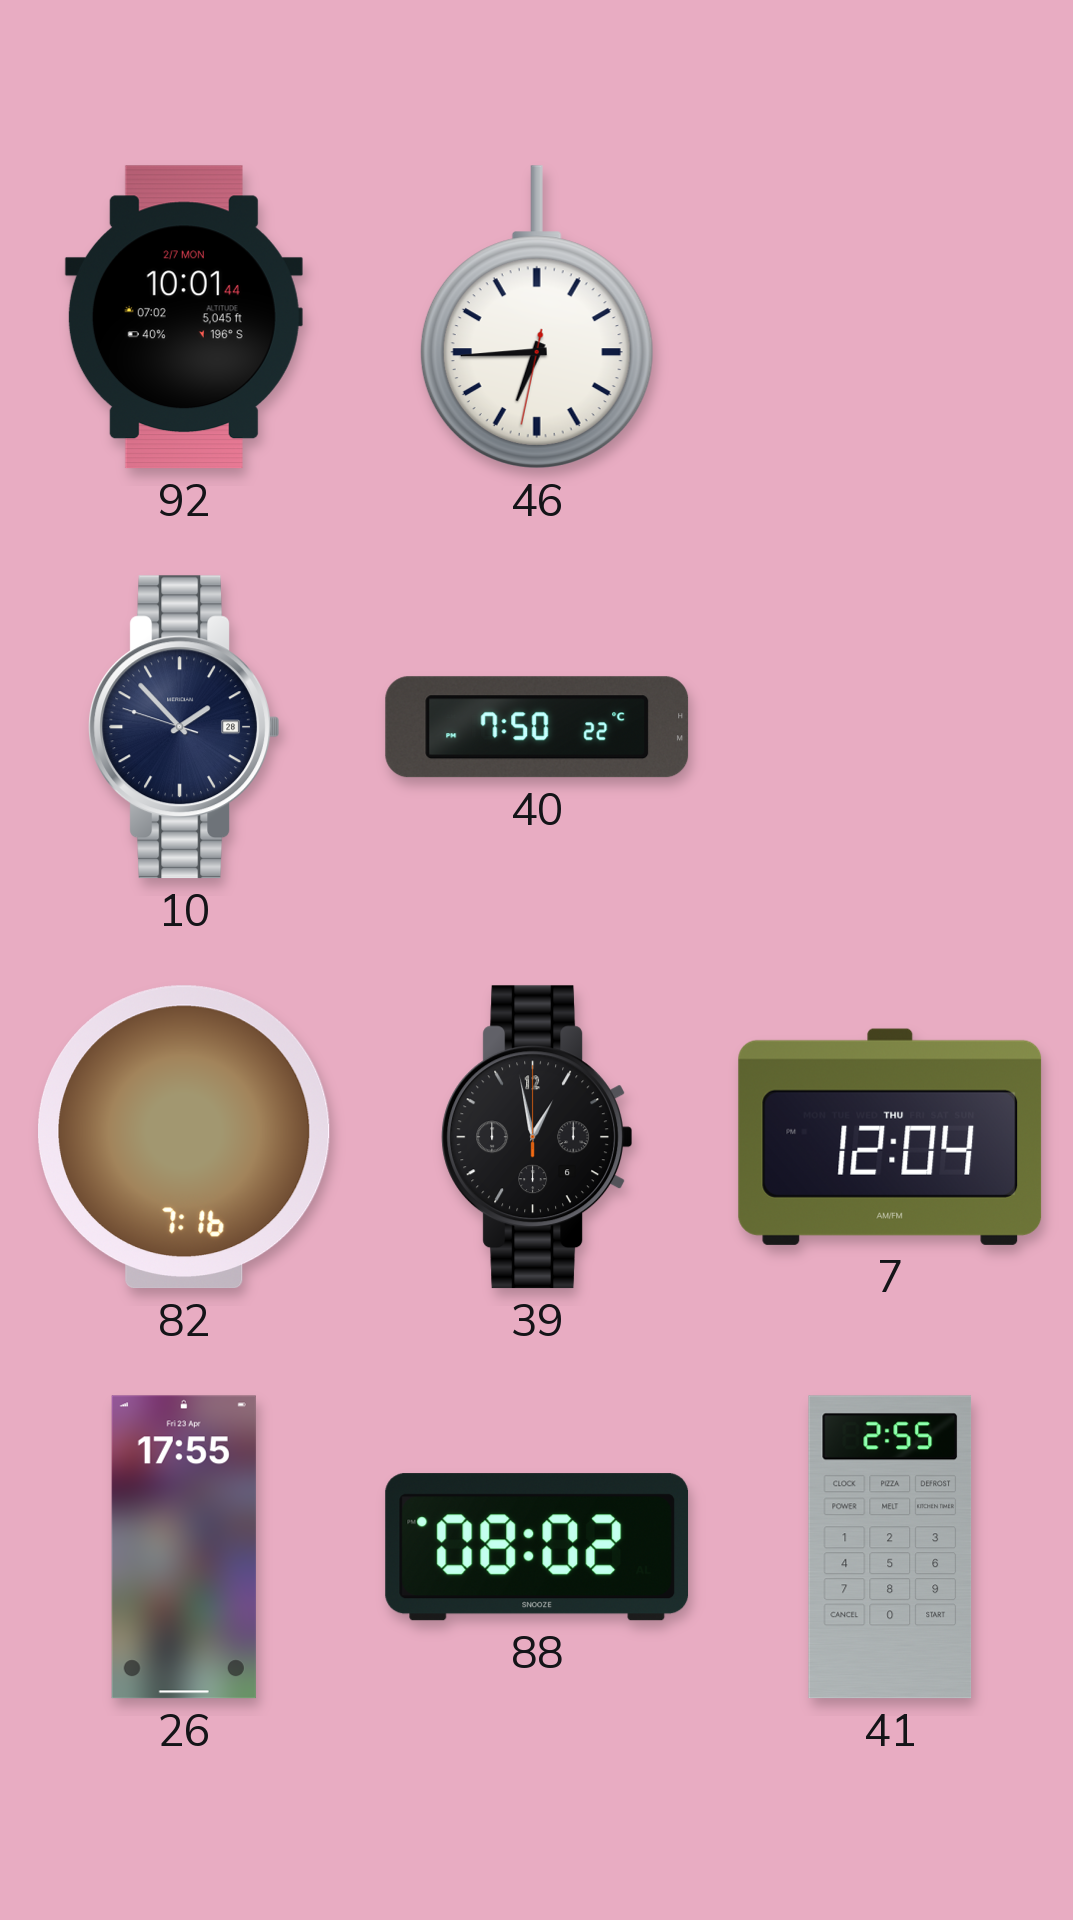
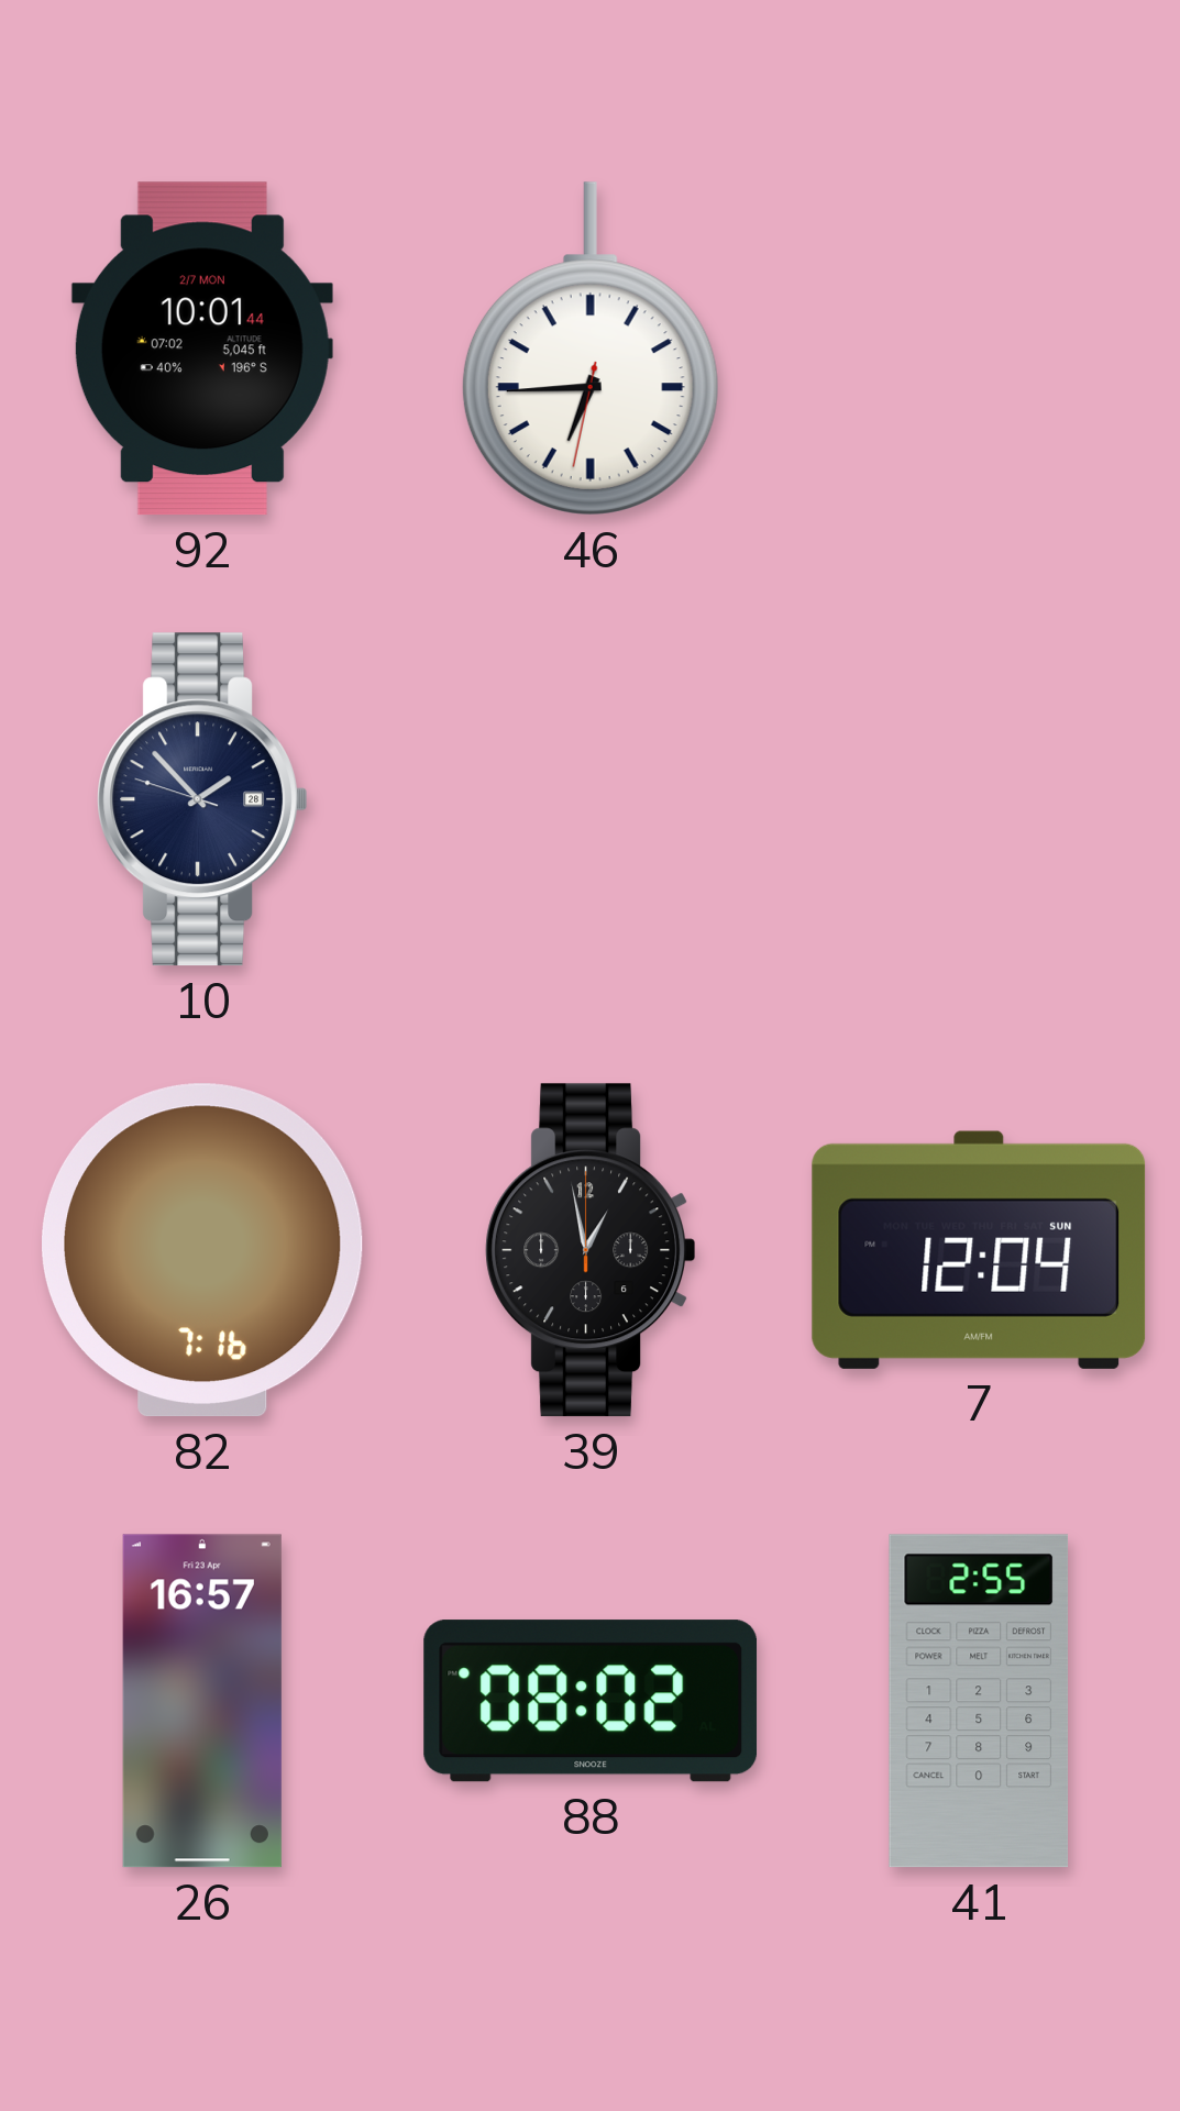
40: 7:50 -> none
7 date: THU -> SUN
26: 17:55 -> 16:57
